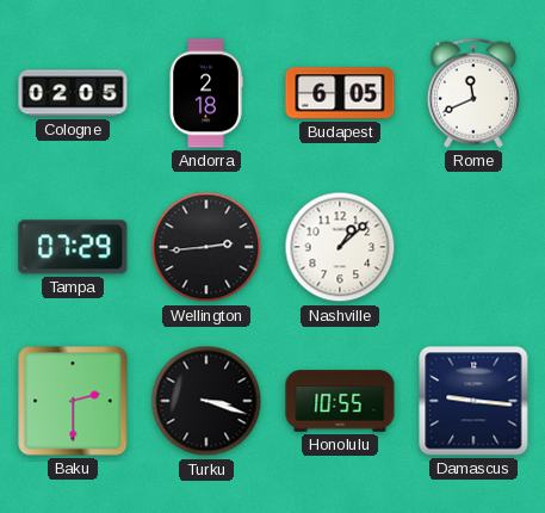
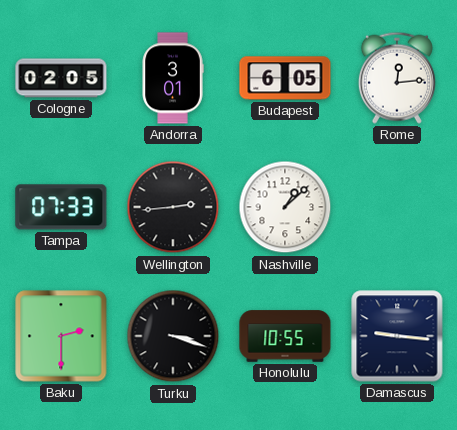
Andorra: 2:18 -> 3:01
Rome: 11:41 -> 12:14
Tampa: 07:29 -> 07:33
